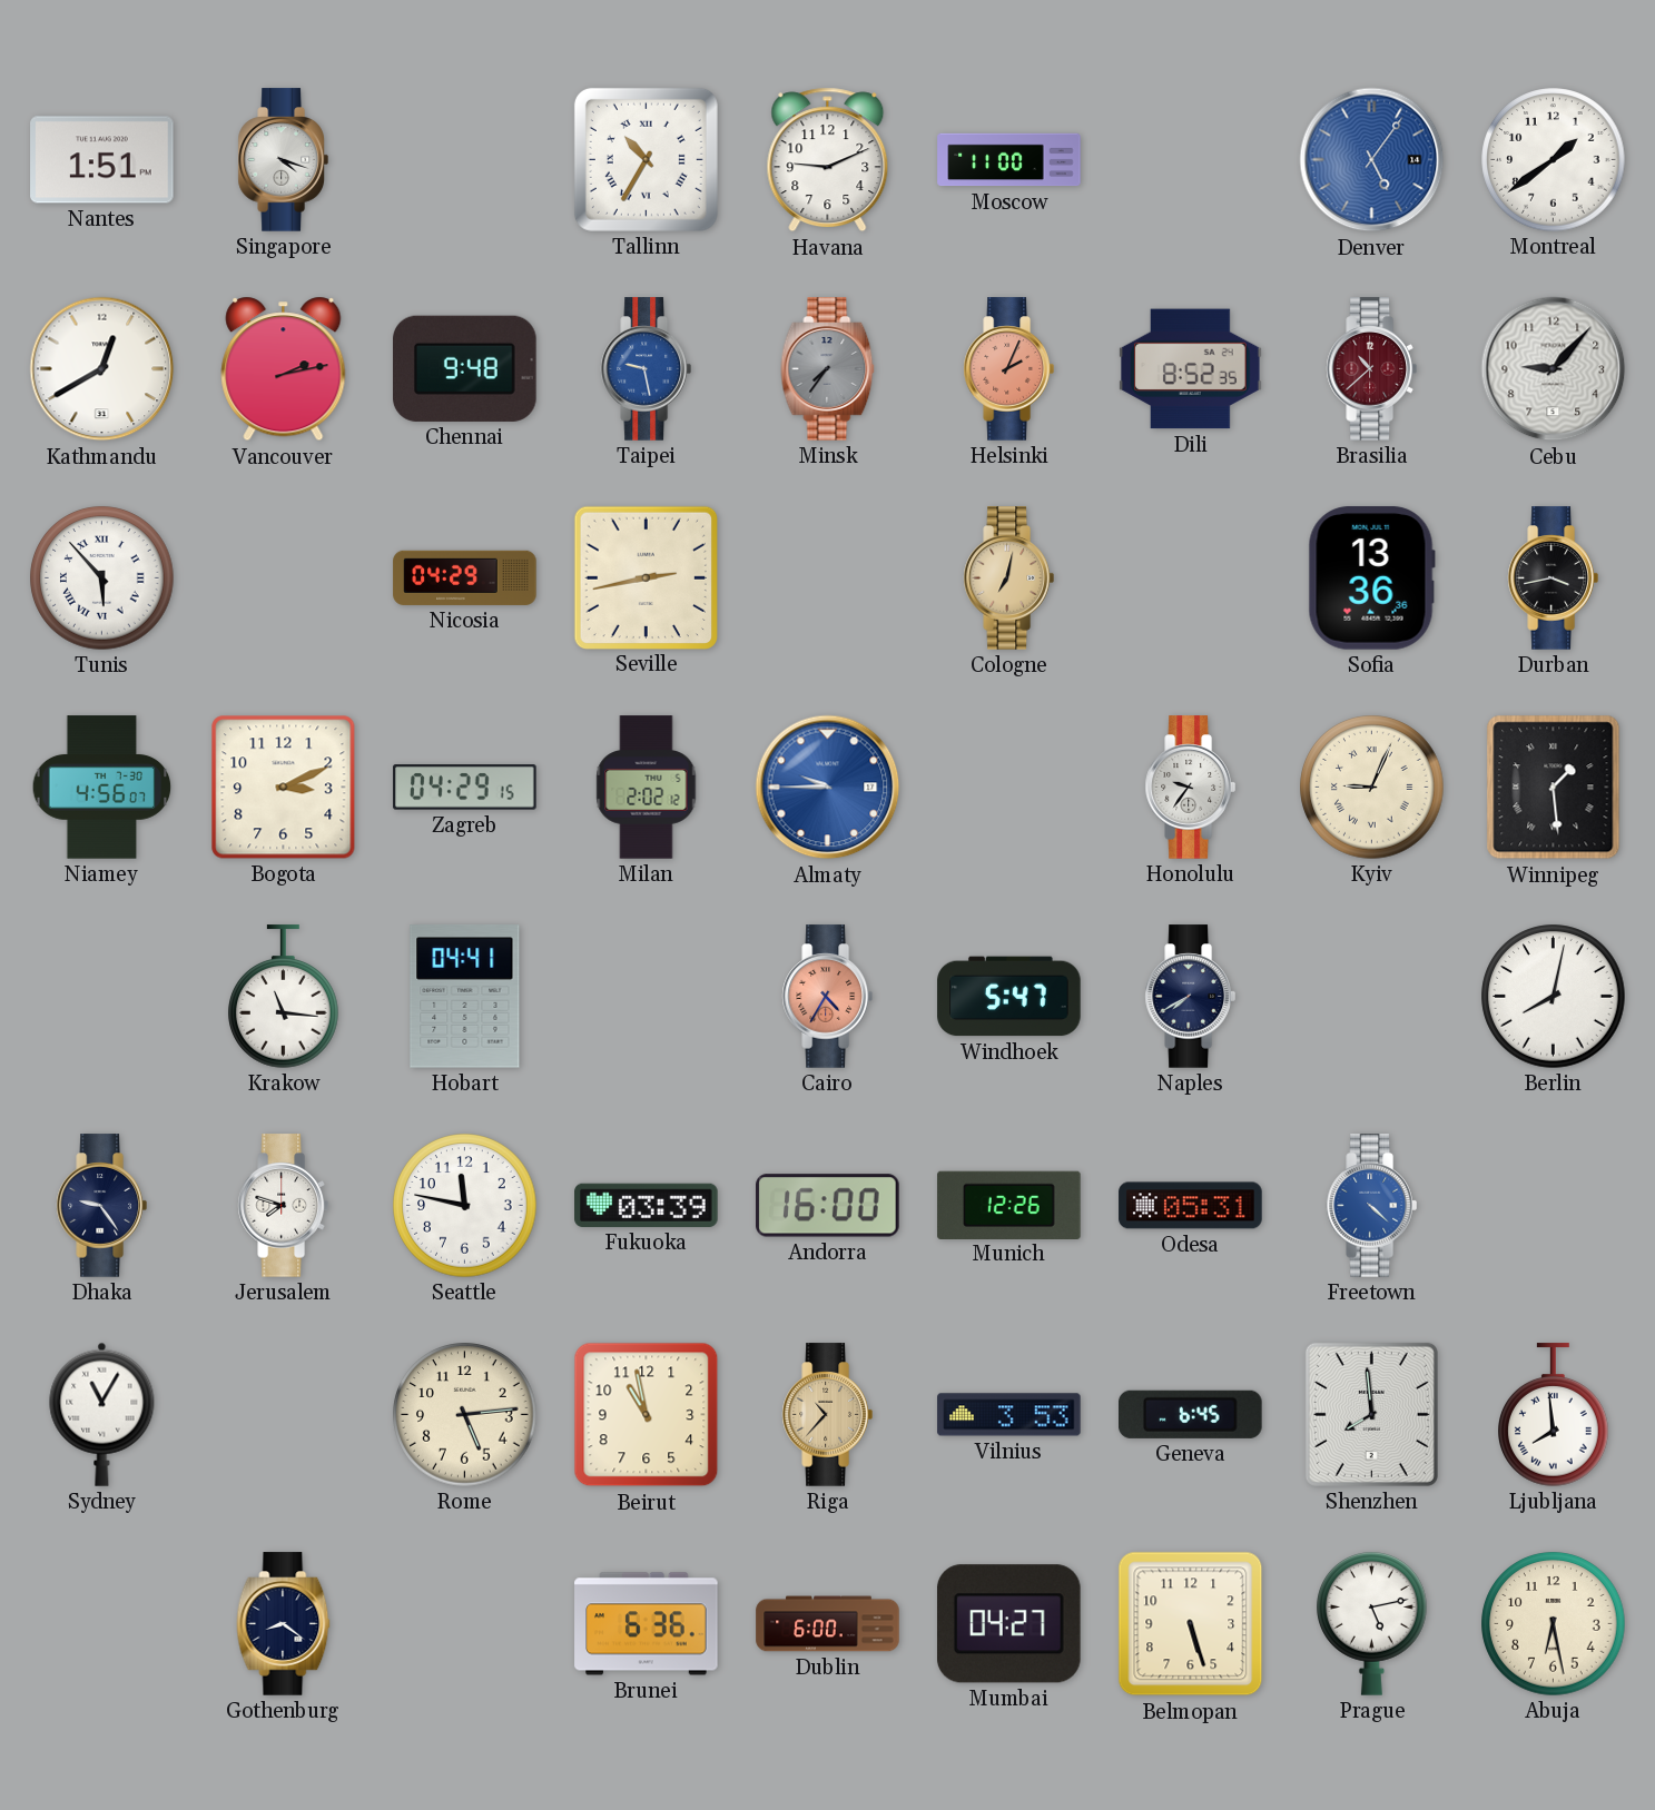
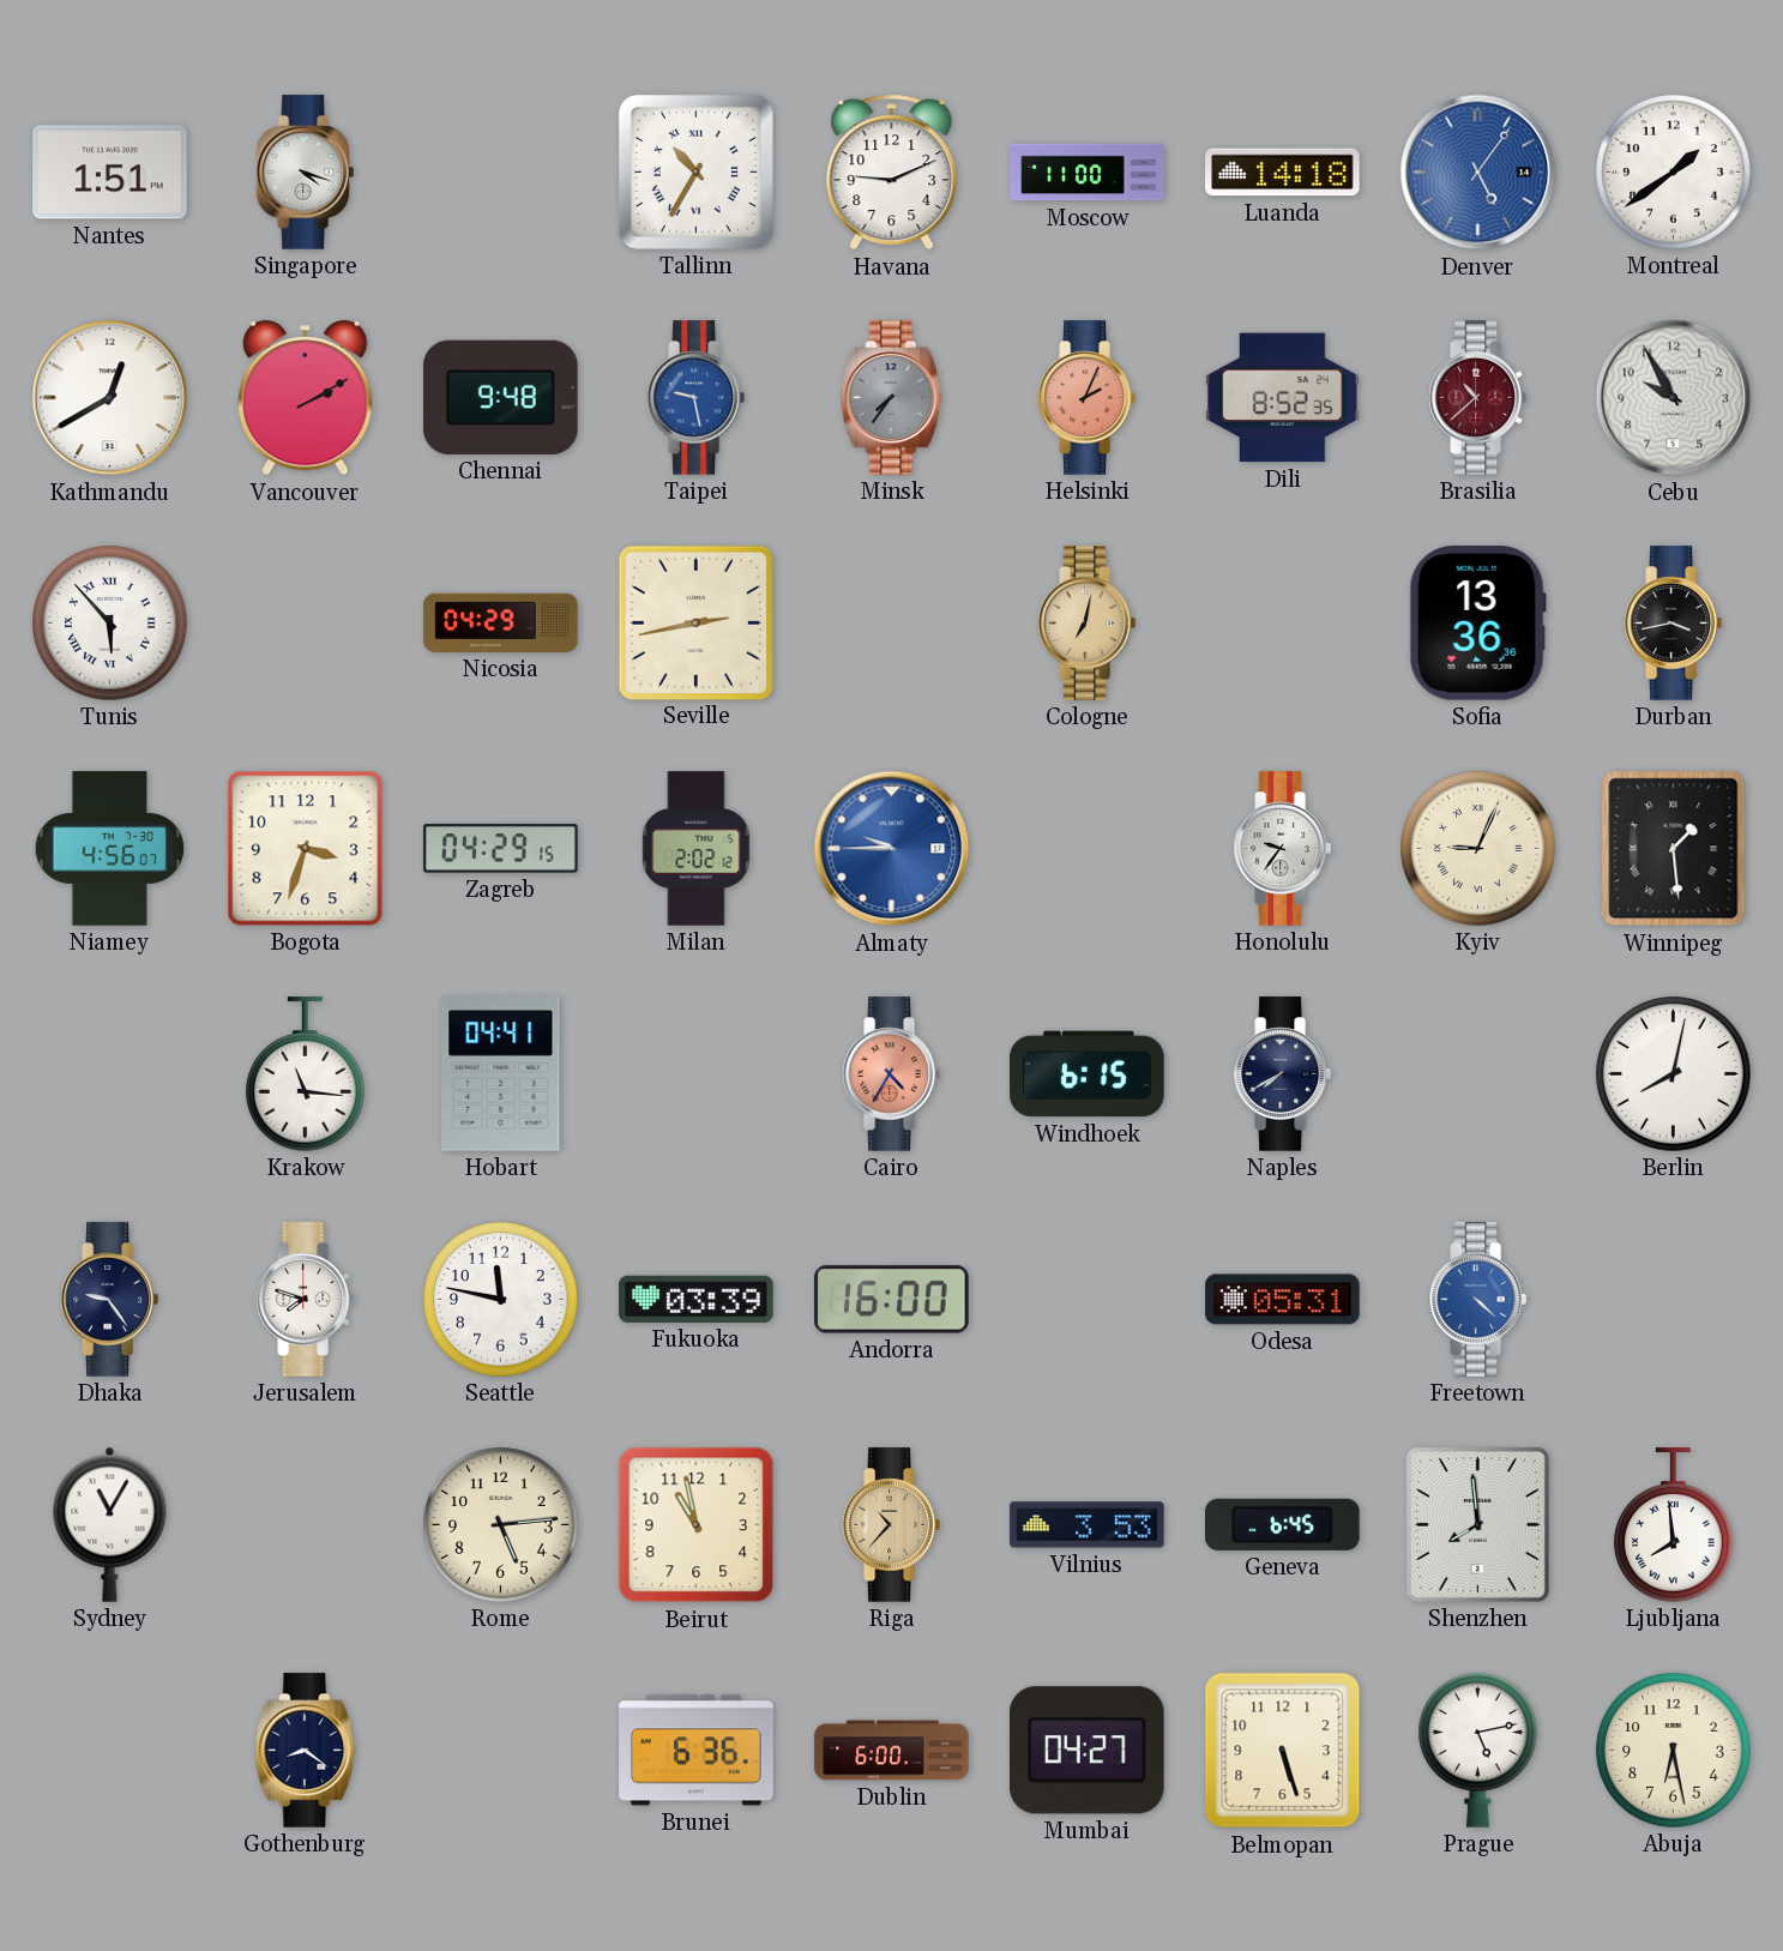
Luanda: none -> 14:18
Vancouver: 2:13 -> 2:10
Cebu: 9:07 -> 9:55
Bogota: 3:11 -> 3:33
Windhoek: 5:47 -> 6:15
Munich: 12:26 -> none
